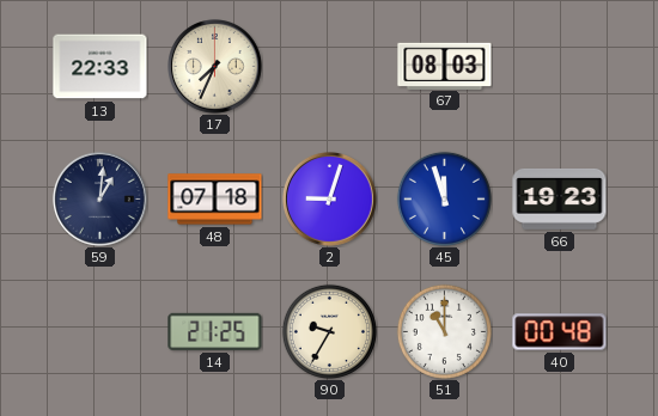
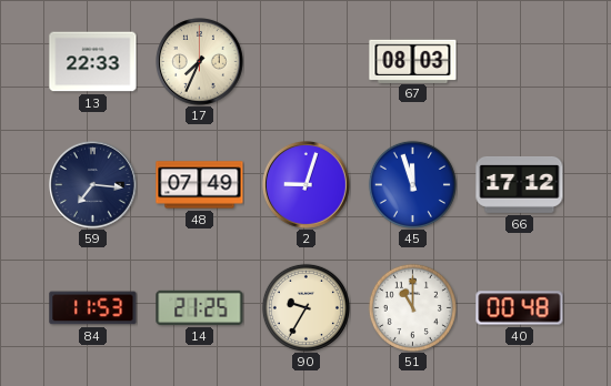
59: 1:01 -> 7:16
48: 07:18 -> 07:49
66: 19:23 -> 17:12
84: none -> 11:53
